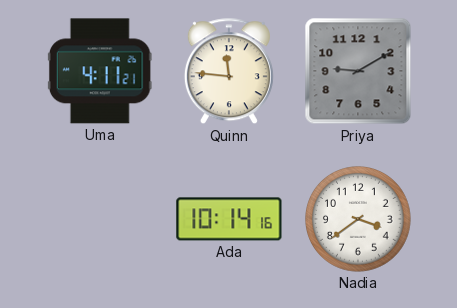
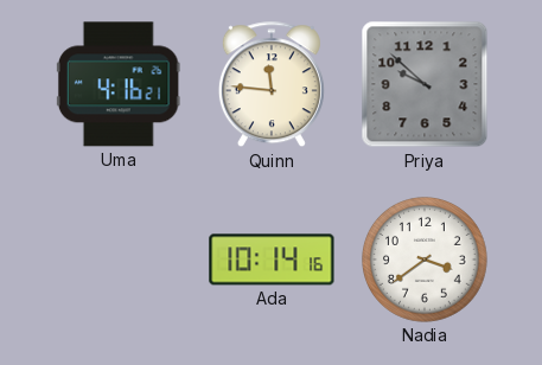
Uma: 4:11 -> 4:16
Priya: 9:10 -> 9:52
